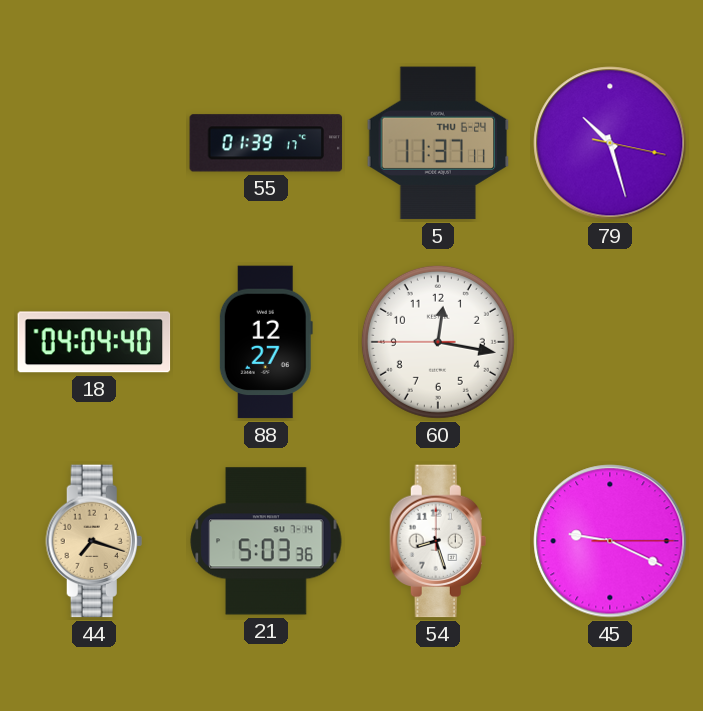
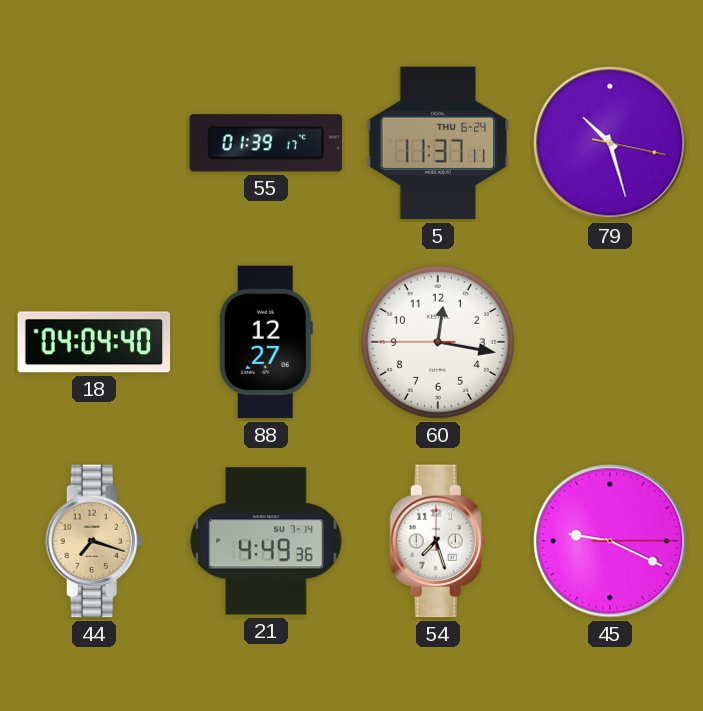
21: 5:03 -> 4:49
54: 8:27 -> 7:27
